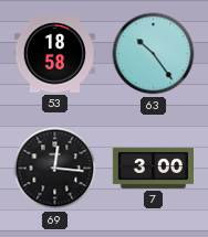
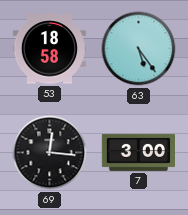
63: 10:24 -> 5:24
